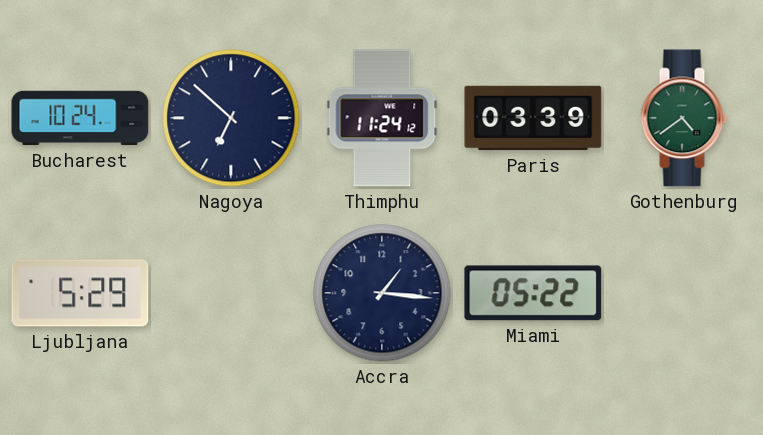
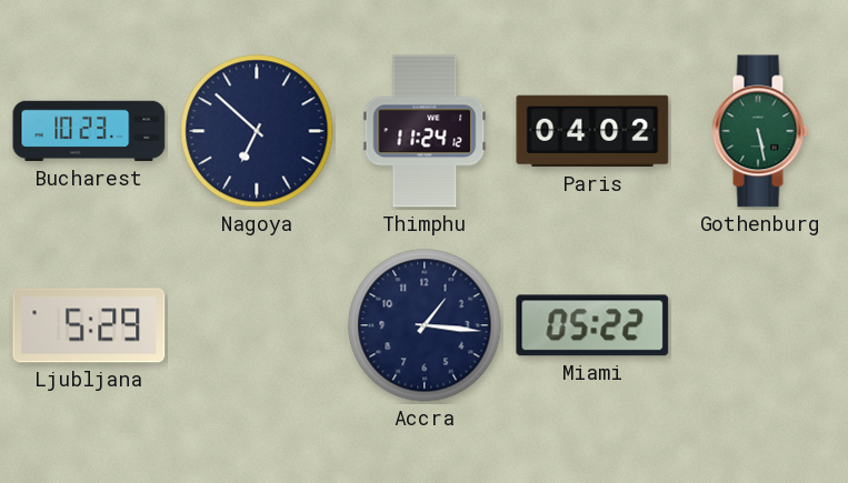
Bucharest: 10:24 -> 10:23
Paris: 03:39 -> 04:02
Gothenburg: 4:39 -> 5:28
